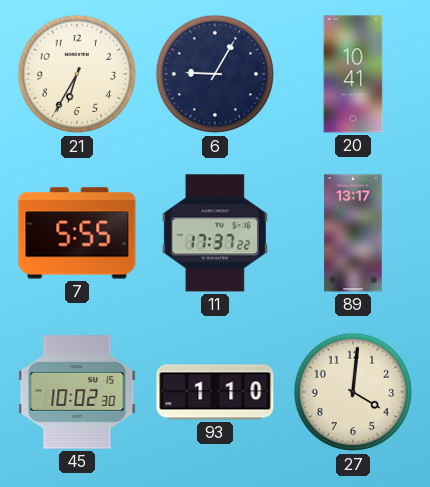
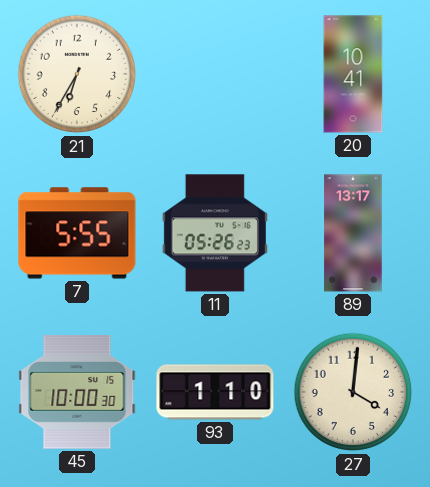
6: 9:05 -> none
11: 17:37 -> 05:26
45: 10:02 -> 10:00
